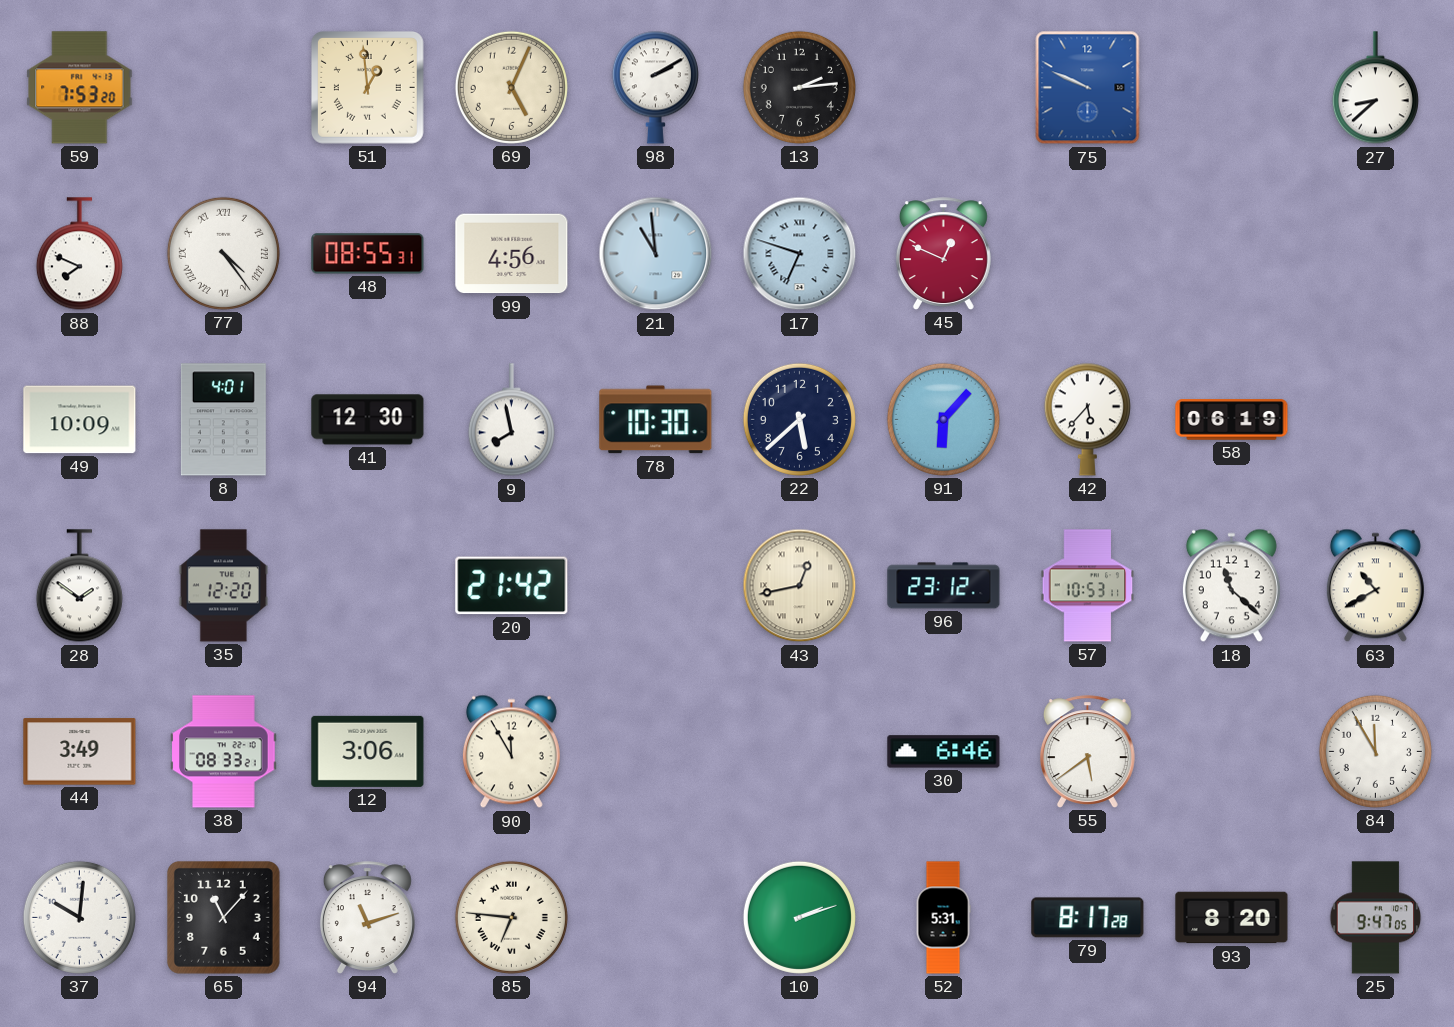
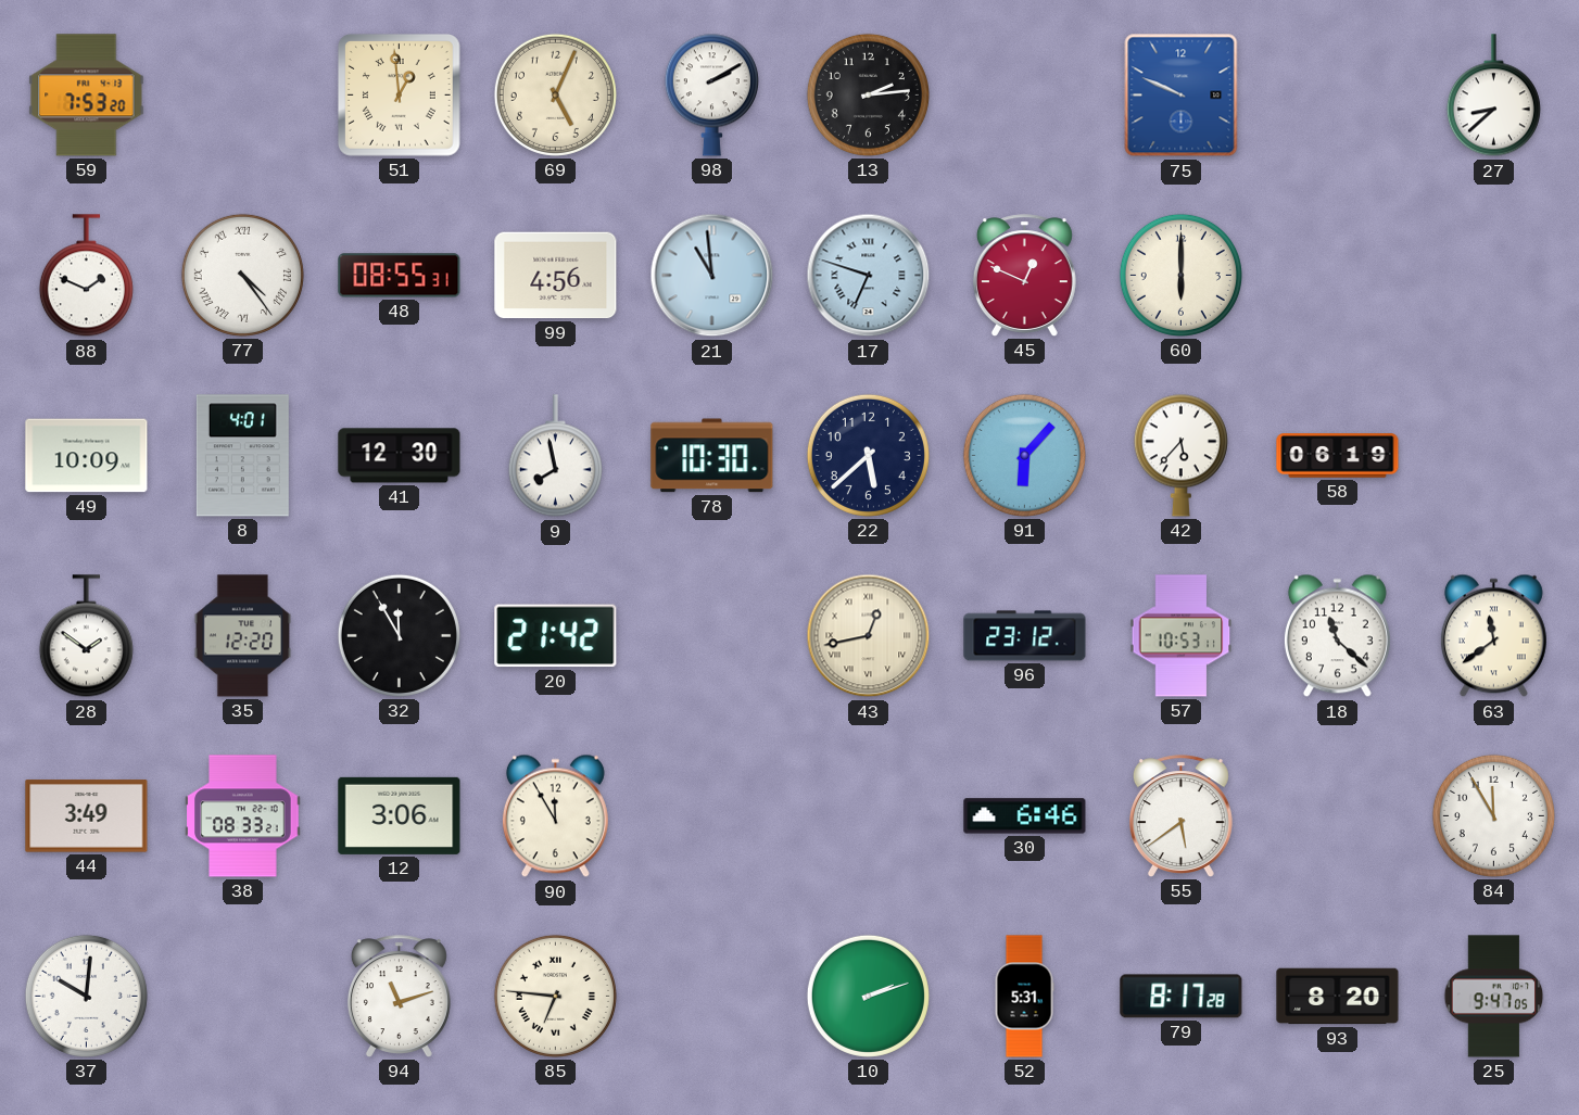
88: 7:49 -> 1:49
60: none -> 6:00
32: none -> 11:55
63: 10:40 -> 11:39
65: 11:07 -> none
